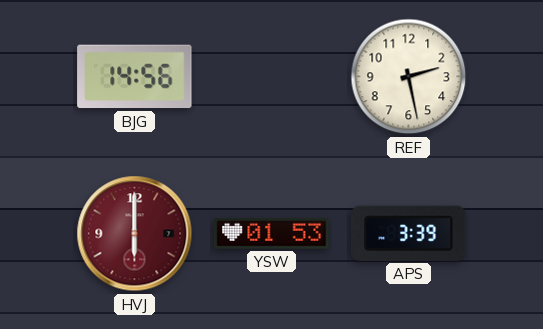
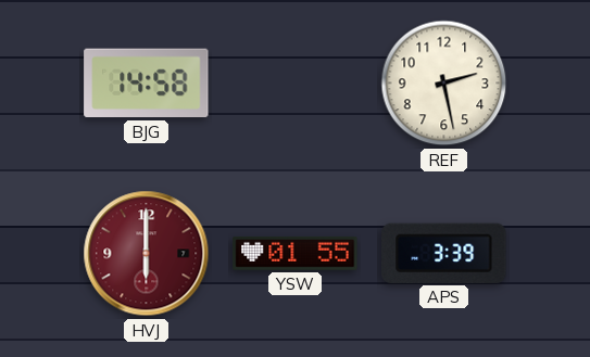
BJG: 14:56 -> 14:58
YSW: 01:53 -> 01:55
